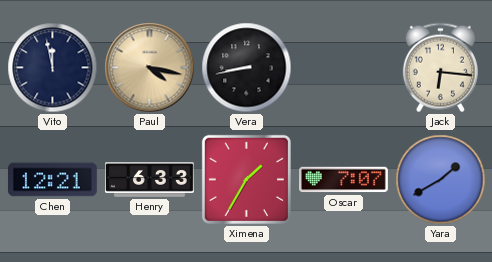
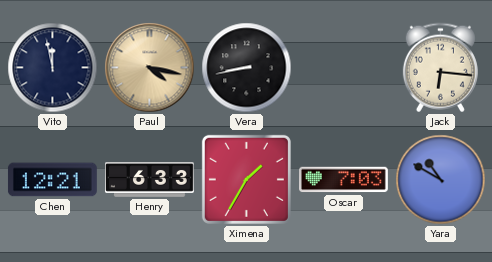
Oscar: 7:07 -> 7:03
Yara: 1:40 -> 10:50
